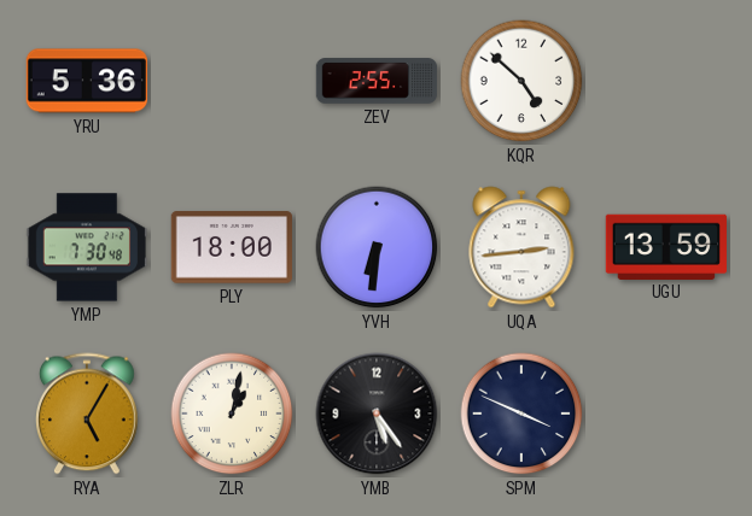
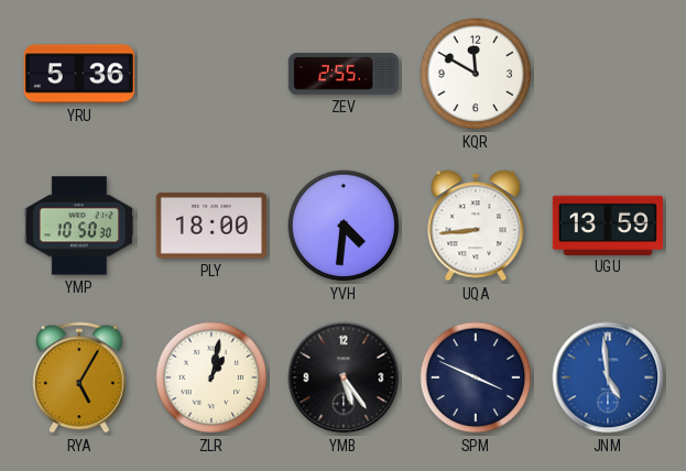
KQR: 4:52 -> 11:50
YMP: 7:30 -> 10:50
YVH: 6:31 -> 4:31
UQA: 2:44 -> 8:44
JNM: none -> 4:59
